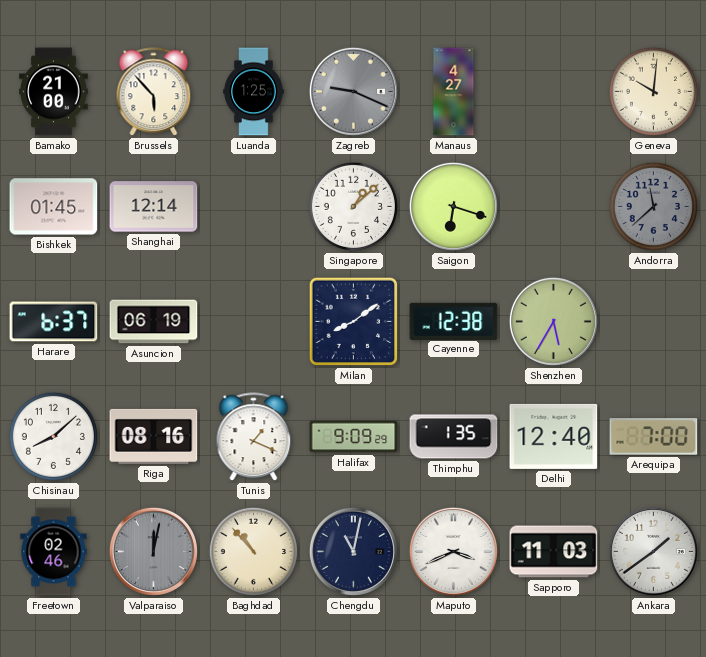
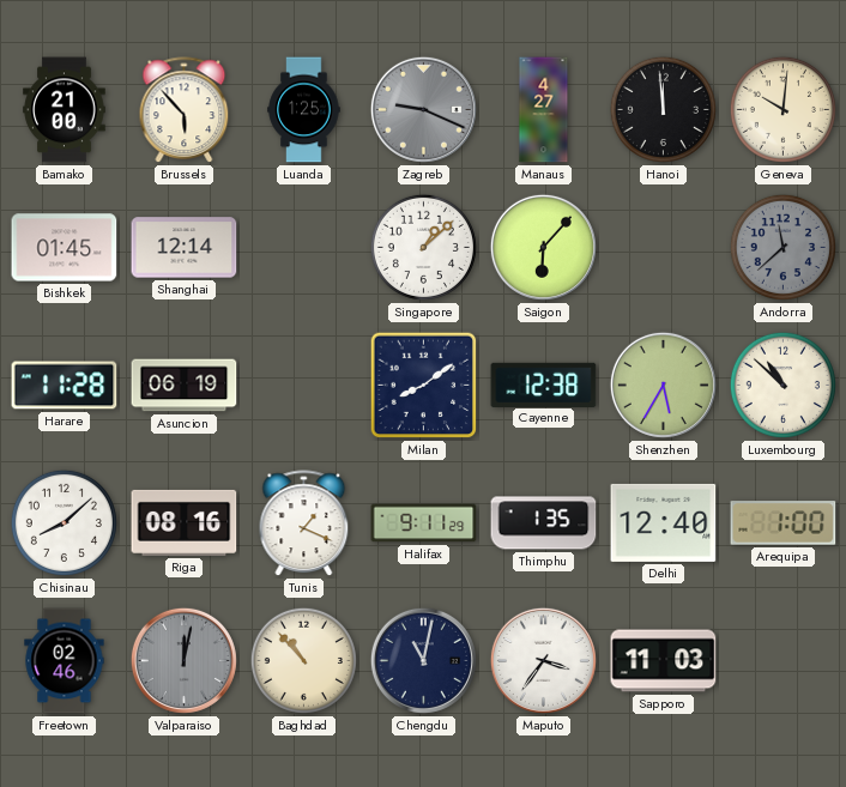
Hanoi: none -> 11:59
Saigon: 6:18 -> 6:07
Harare: 6:37 -> 11:28
Luxembourg: none -> 10:52
Halifax: 9:09 -> 9:11
Arequipa: 7:00 -> 1:00
Maputo: 3:41 -> 3:36
Ankara: 1:39 -> none
